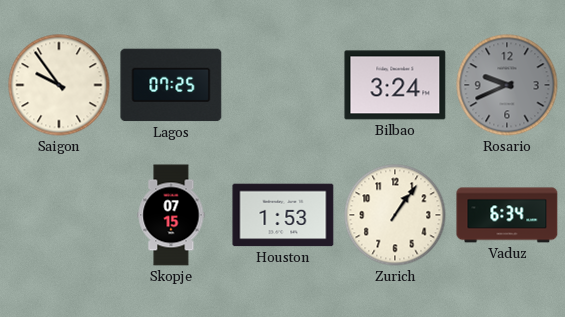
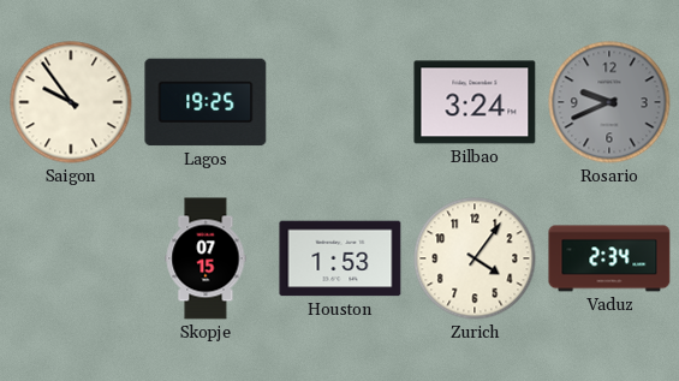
Lagos: 07:25 -> 19:25
Zurich: 1:06 -> 4:06
Vaduz: 6:34 -> 2:34
